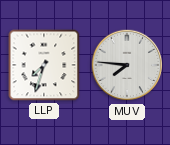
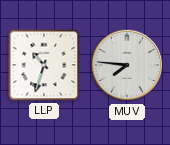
LLP: 7:33 -> 10:33
